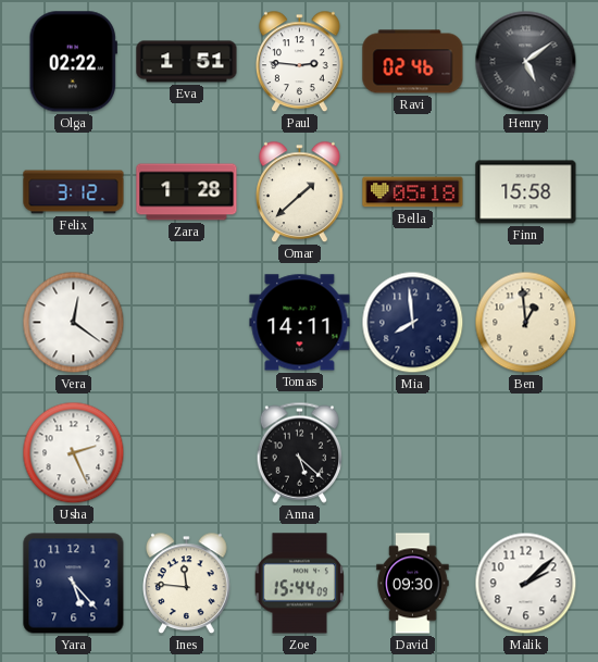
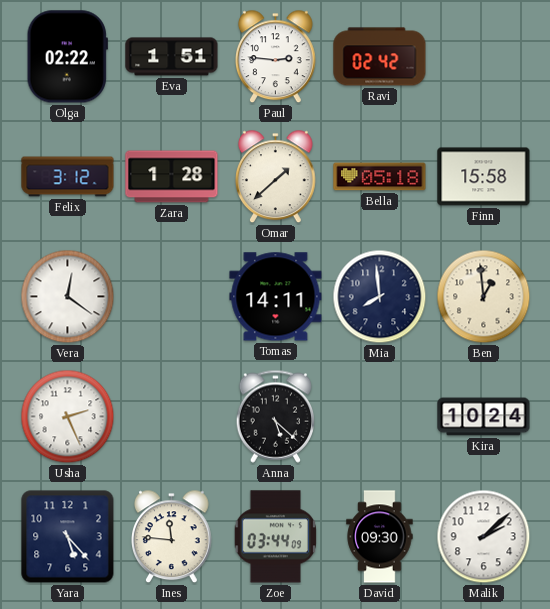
Ravi: 02:46 -> 02:42
Henry: 5:09 -> none
Kira: none -> 10:24
Zoe: 15:44 -> 03:44
